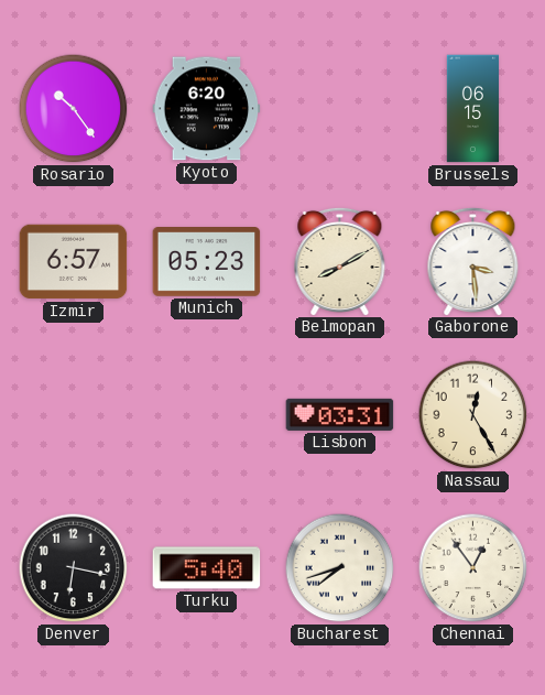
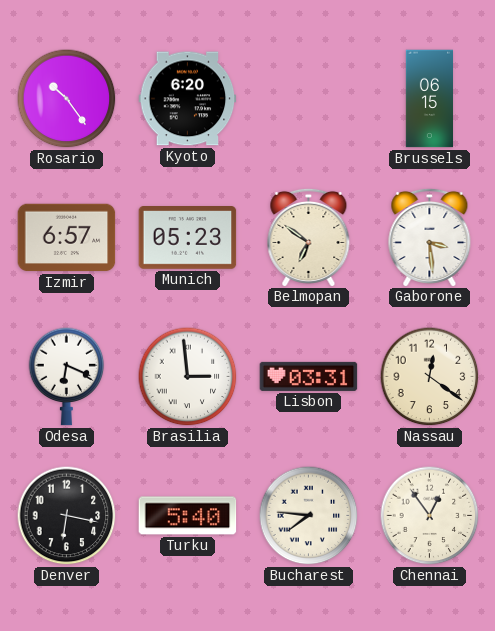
Belmopan: 8:10 -> 6:51
Odesa: none -> 6:19
Brasilia: none -> 2:59
Nassau: 12:25 -> 12:21
Bucharest: 7:42 -> 7:46
